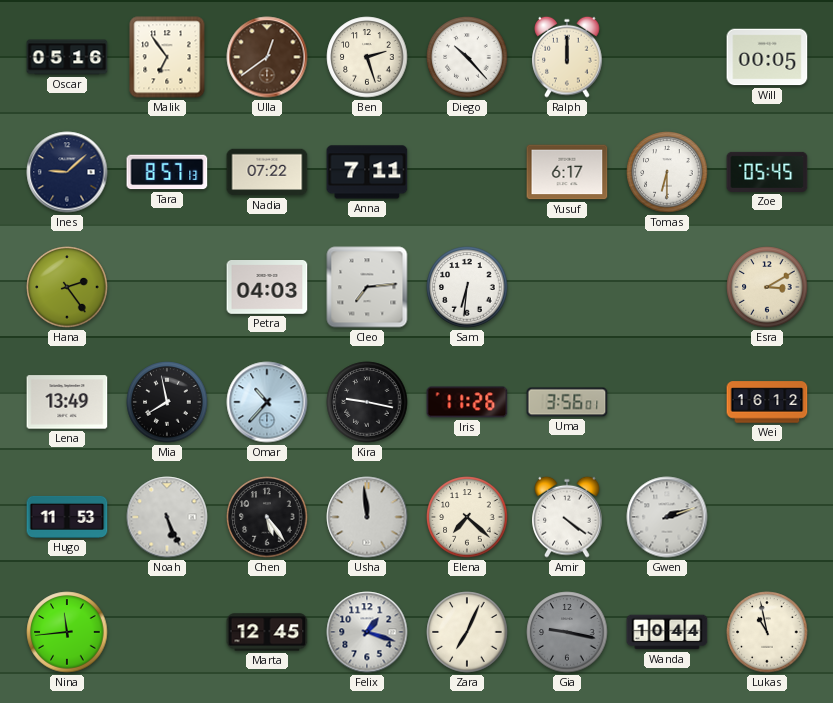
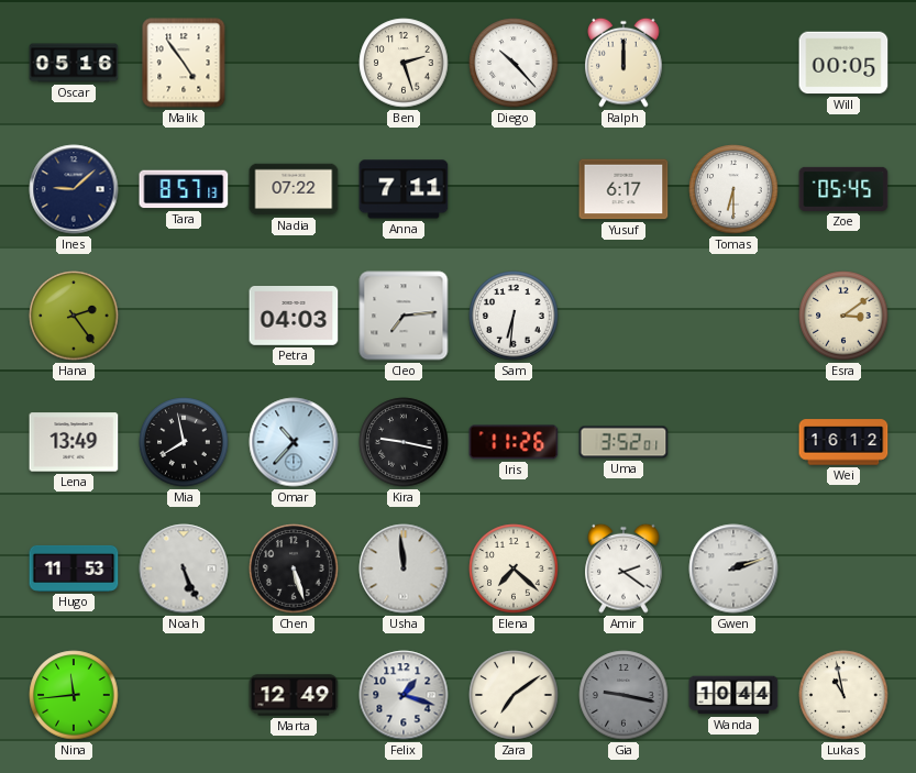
Malik: 6:54 -> 4:54
Ulla: 12:39 -> none
Esra: 3:10 -> 3:09
Uma: 3:56 -> 3:52
Chen: 5:24 -> 5:27
Amir: 4:21 -> 2:21
Marta: 12:45 -> 12:49
Zara: 7:04 -> 7:09
